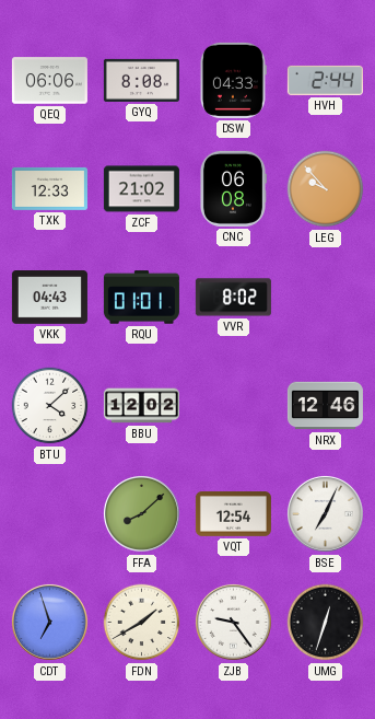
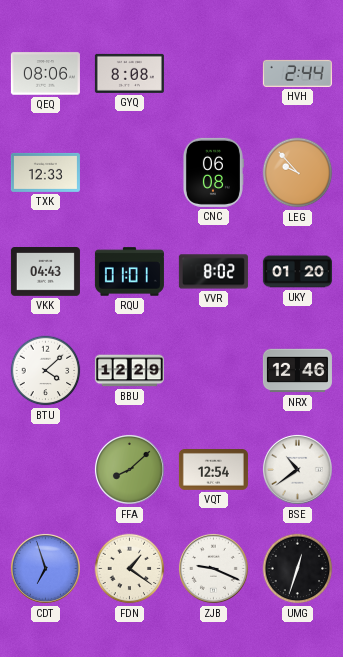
QEQ: 06:06 -> 08:06
DSW: 04:33 -> none
ZCF: 21:02 -> none
UKY: none -> 01:20
BBU: 12:02 -> 12:29
BSE: 7:04 -> 10:39
FDN: 1:40 -> 1:21
ZJB: 9:24 -> 9:19
